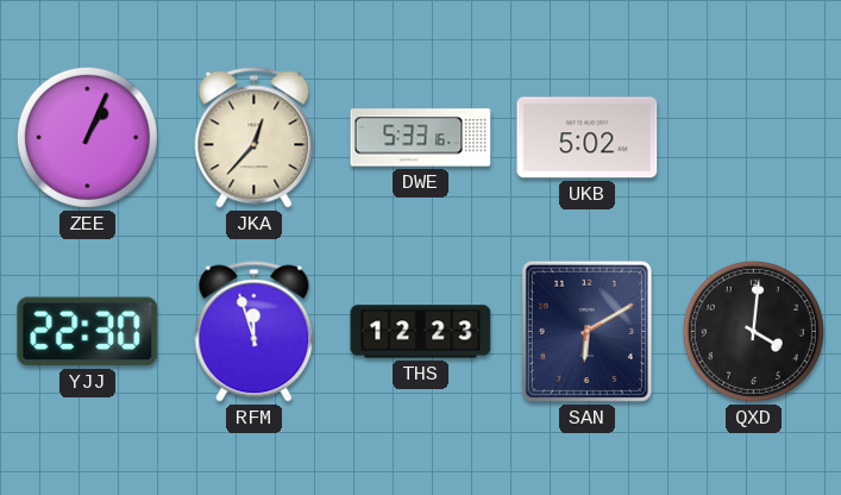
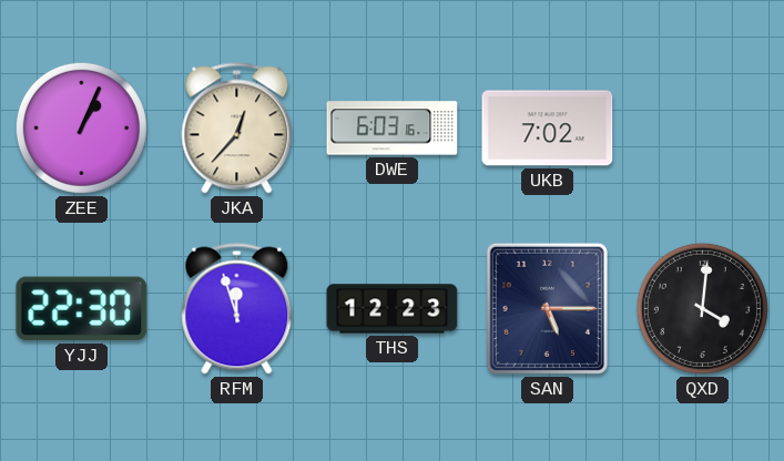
DWE: 5:33 -> 6:03
UKB: 5:02 -> 7:02
SAN: 6:10 -> 5:15
